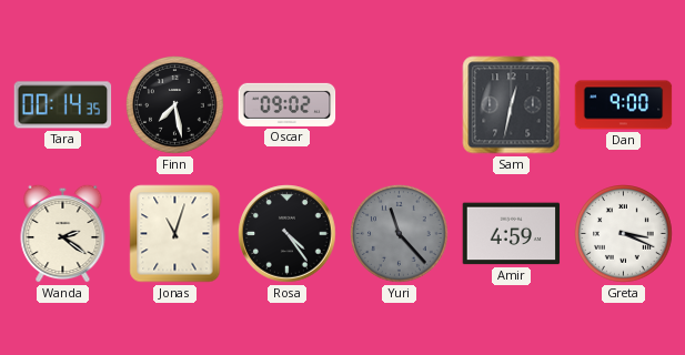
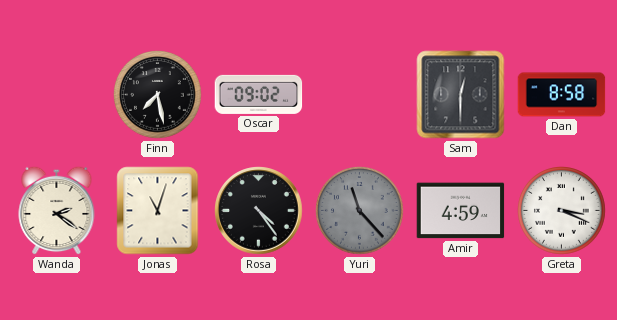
Tara: 00:14 -> none
Sam: 12:32 -> 12:30
Dan: 9:00 -> 8:58
